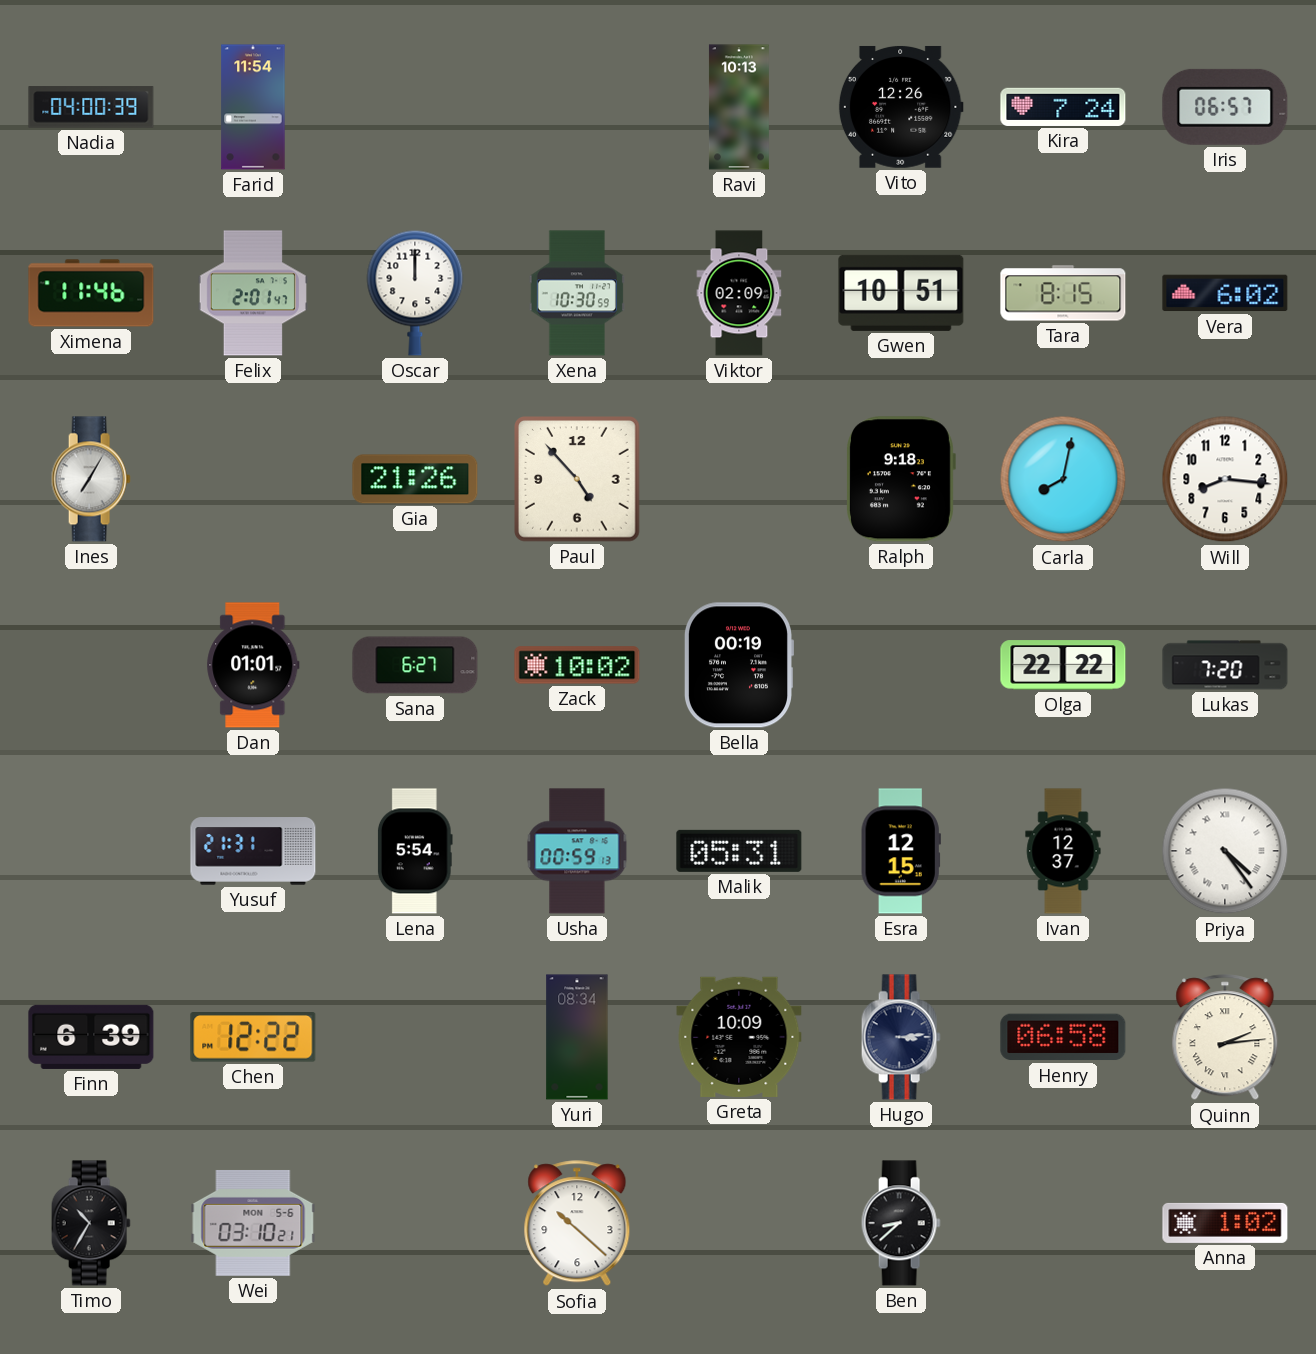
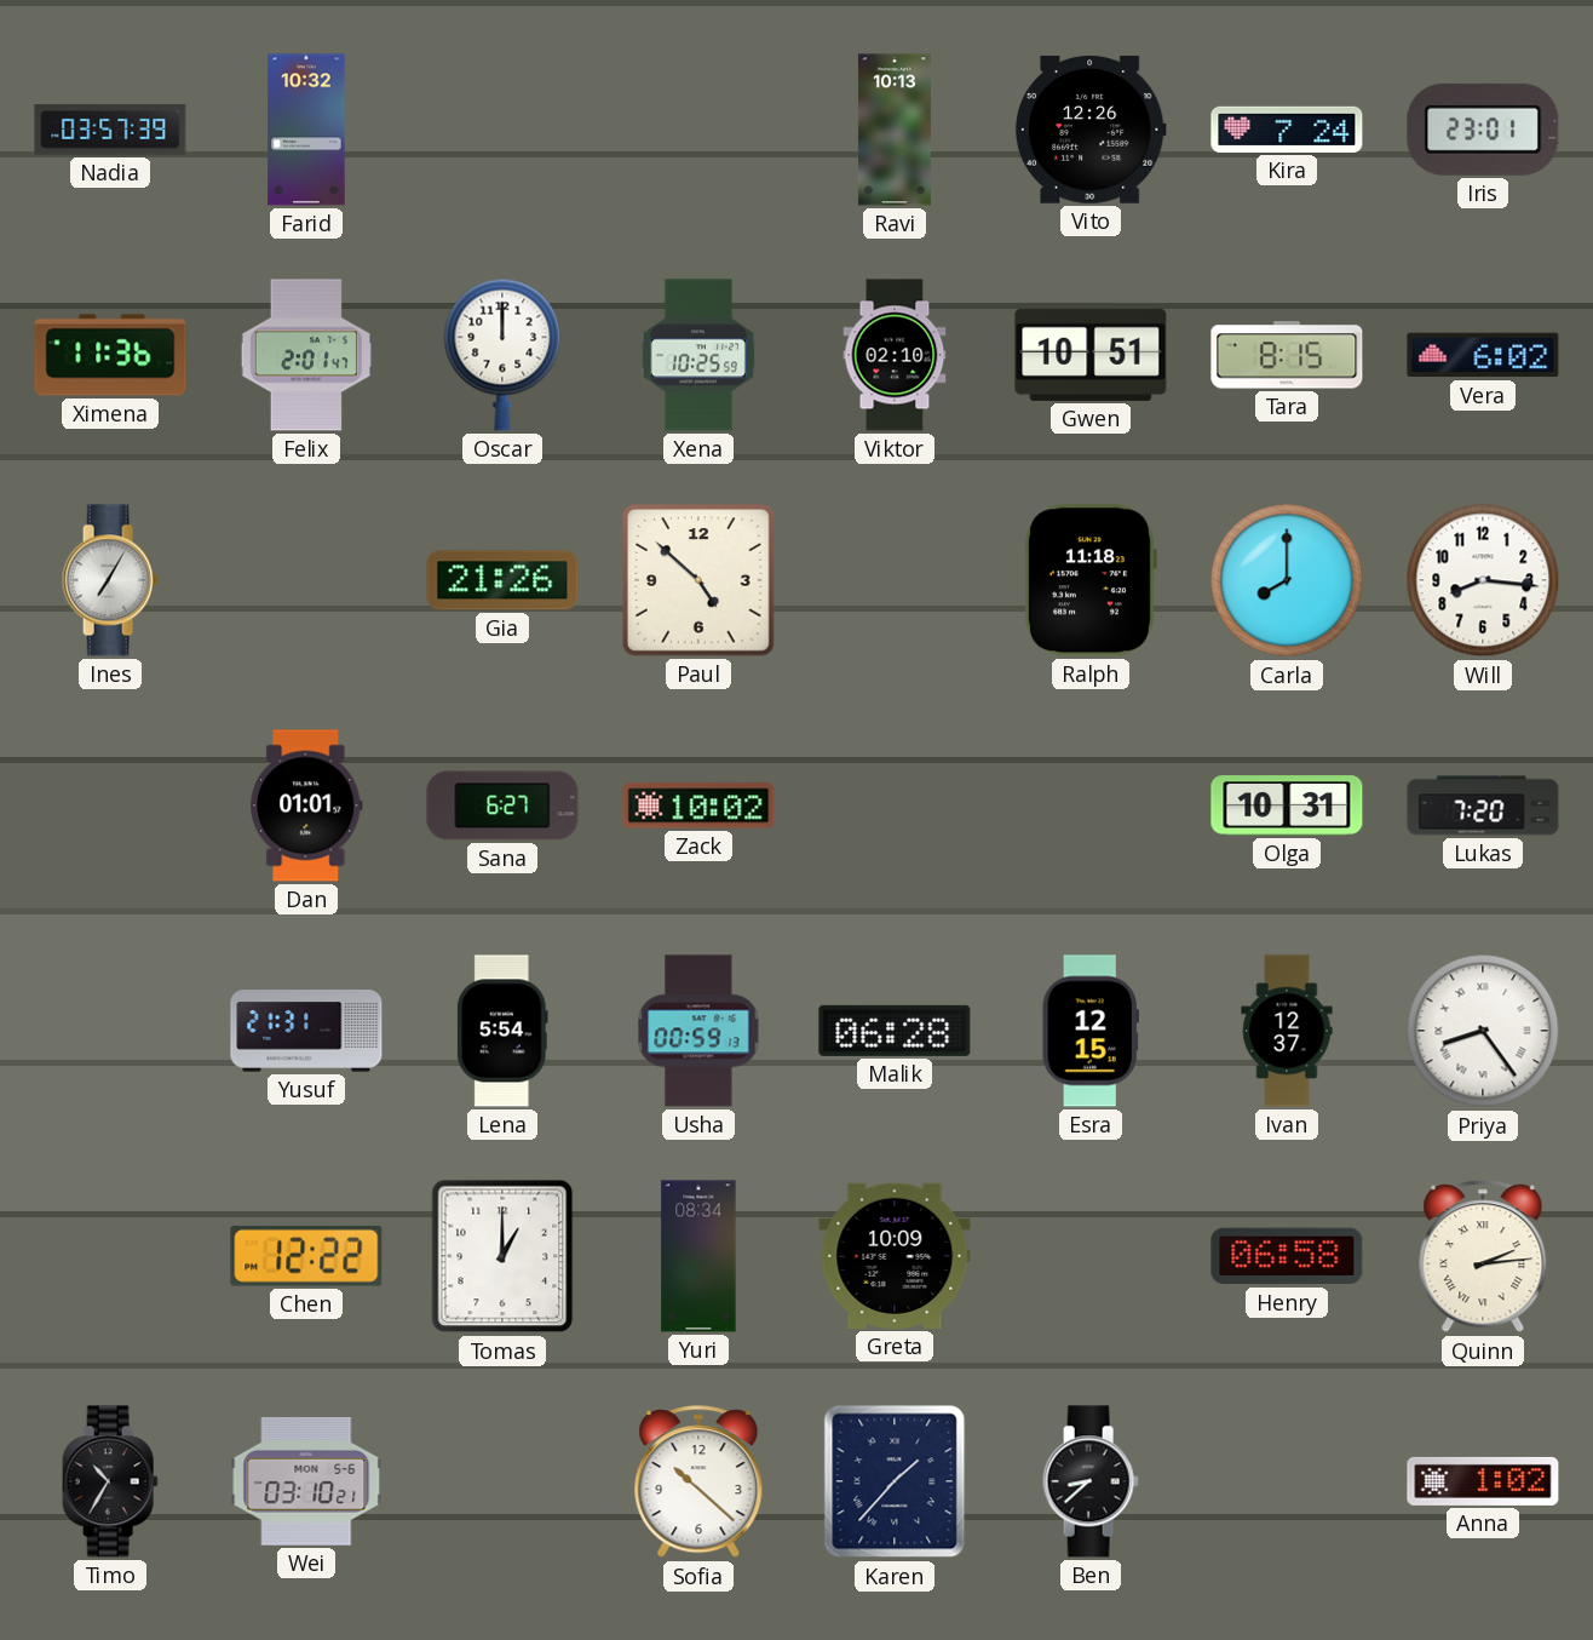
Nadia: 04:00 -> 03:57
Farid: 11:54 -> 10:32
Iris: 06:57 -> 23:01
Ximena: 11:46 -> 11:36
Xena: 10:30 -> 10:25
Viktor: 02:09 -> 02:10
Paul: 4:53 -> 4:52
Ralph: 9:18 -> 11:18
Carla: 8:02 -> 8:00
Bella: 00:19 -> none
Olga: 22:22 -> 10:31
Malik: 05:31 -> 06:28
Priya: 4:24 -> 8:24
Finn: 6:39 -> none
Tomas: none -> 1:00
Hugo: 3:14 -> none
Karen: none -> 1:37
